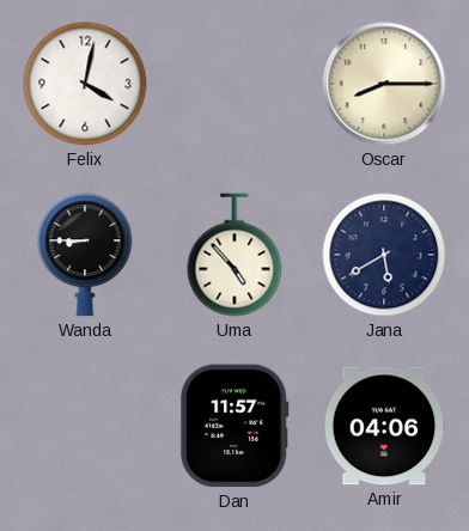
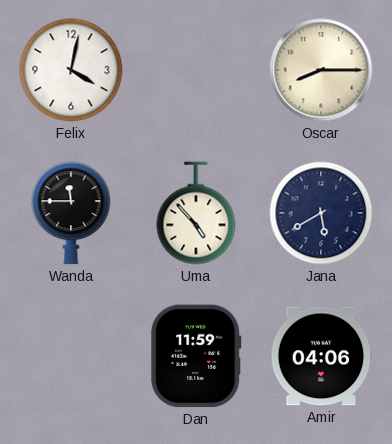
Wanda: 8:45 -> 11:45
Dan: 11:57 -> 11:59
